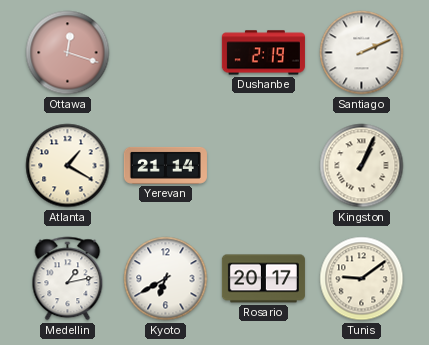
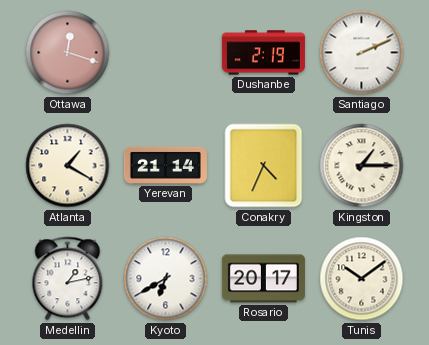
Conakry: none -> 4:34
Kingston: 1:04 -> 1:15
Tunis: 9:09 -> 10:09
